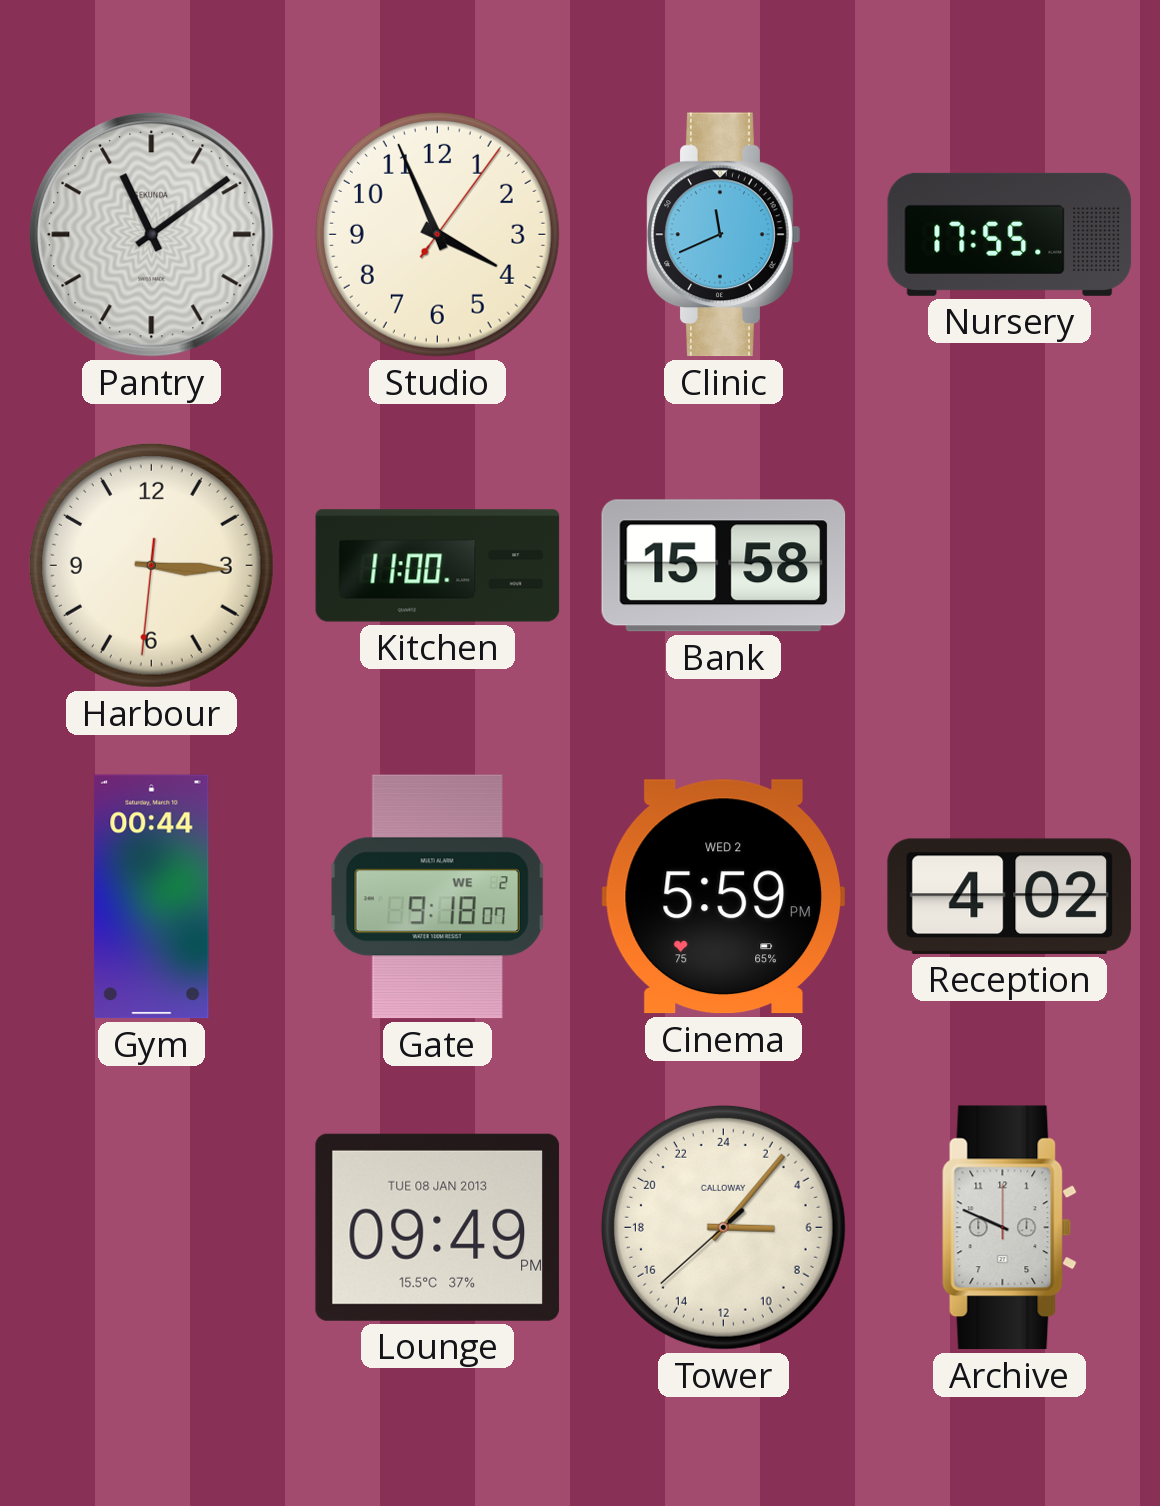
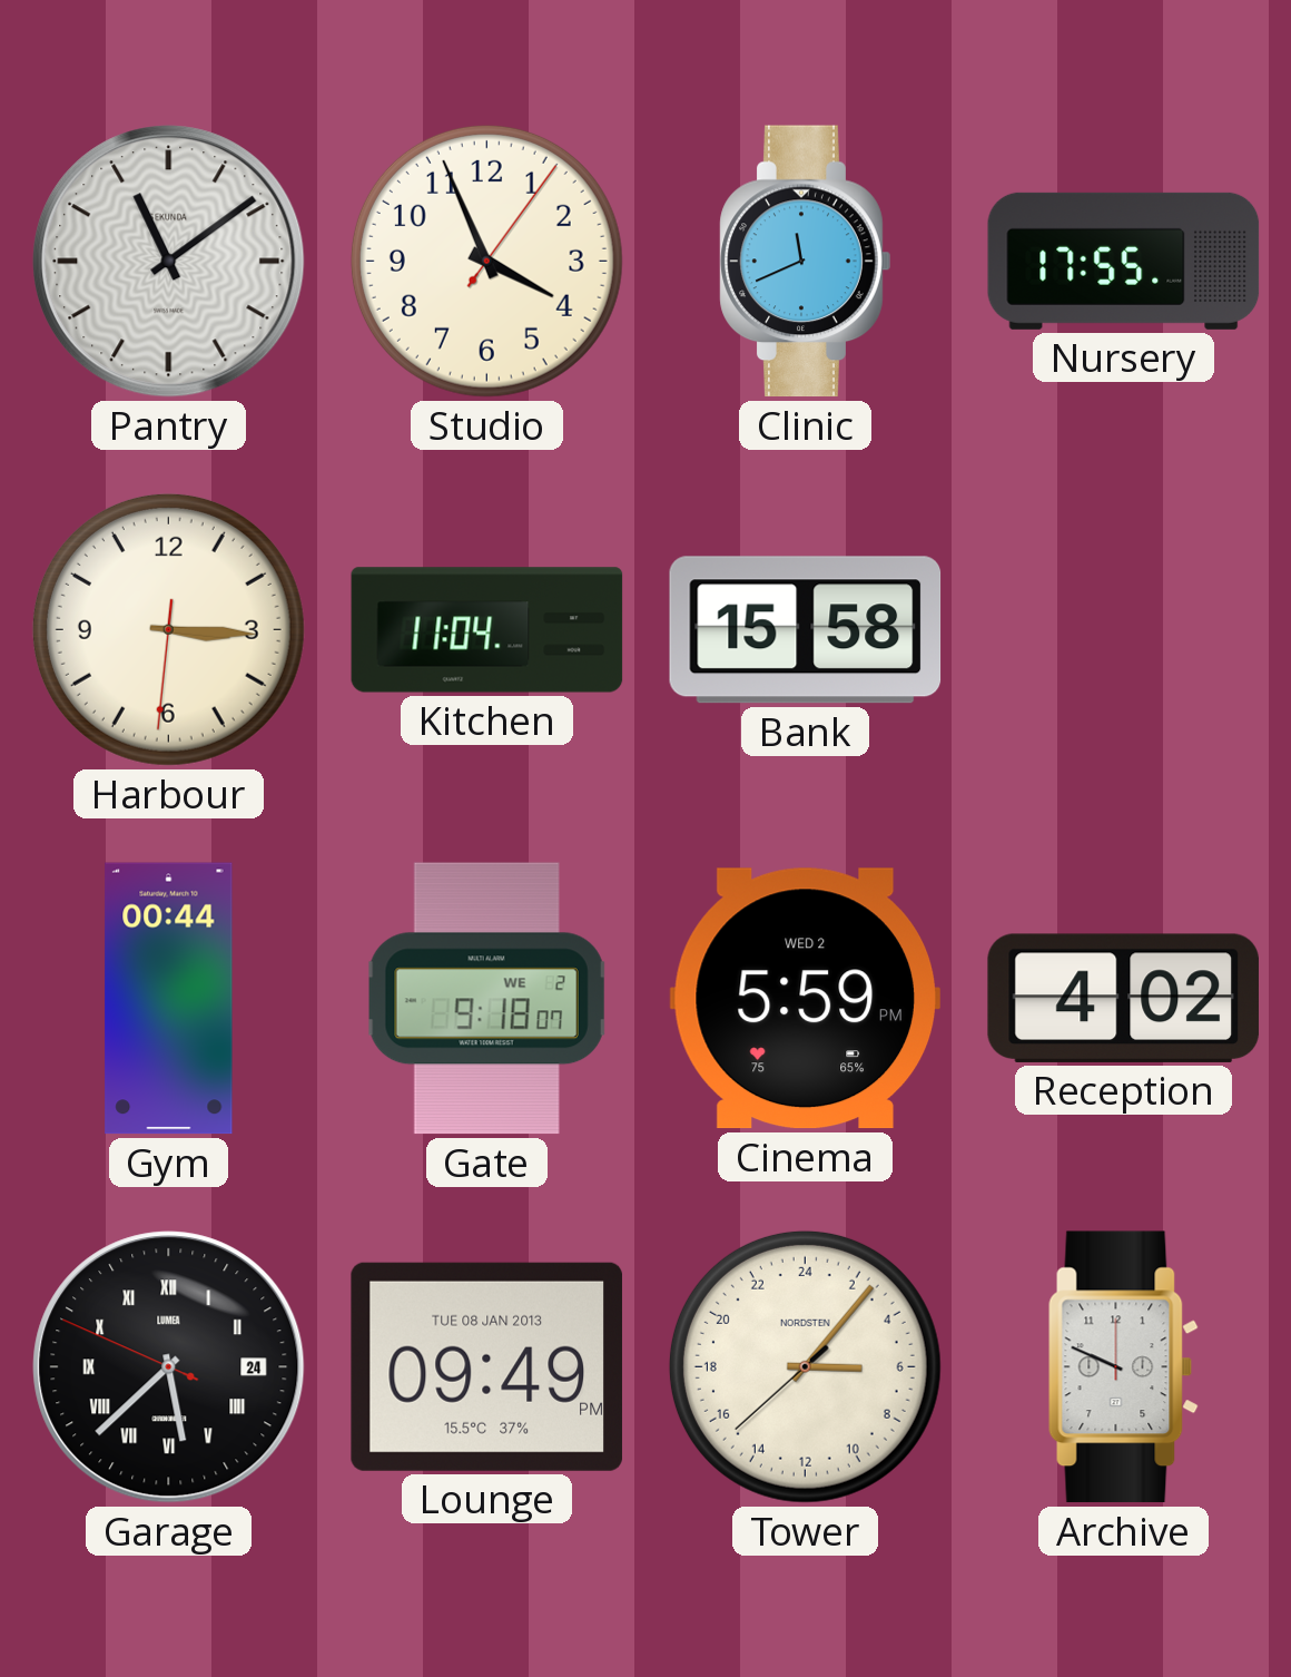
Kitchen: 11:00 -> 11:04
Garage: none -> 5:37
Tower brand: CALLOWAY -> NORDSTEN
